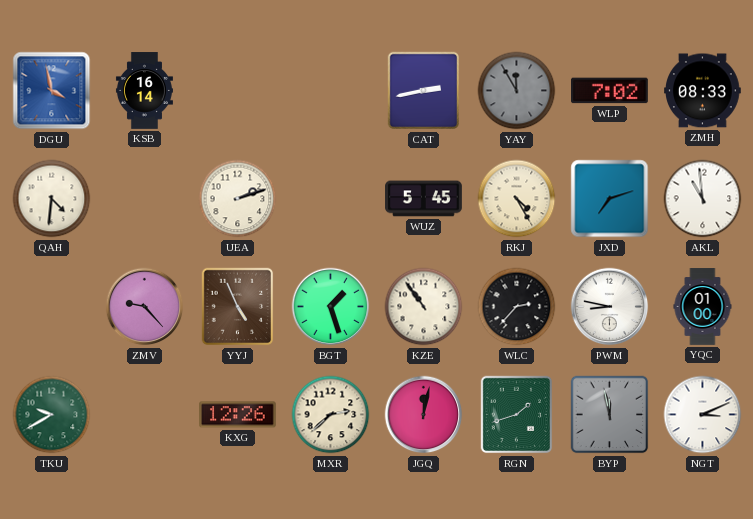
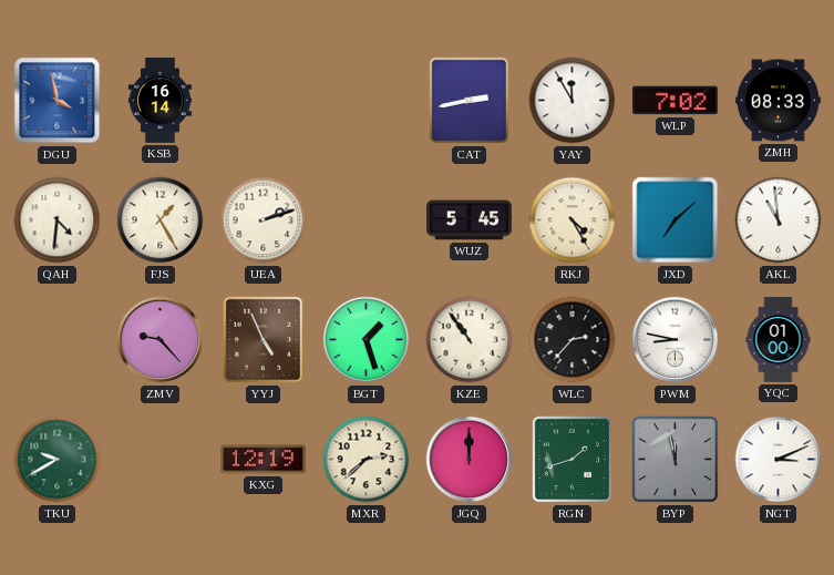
YAY dial: grey -> white
FJS: none -> 1:25
JXD: 7:12 -> 7:08
KXG: 12:26 -> 12:19
JGQ: 12:02 -> 12:00
